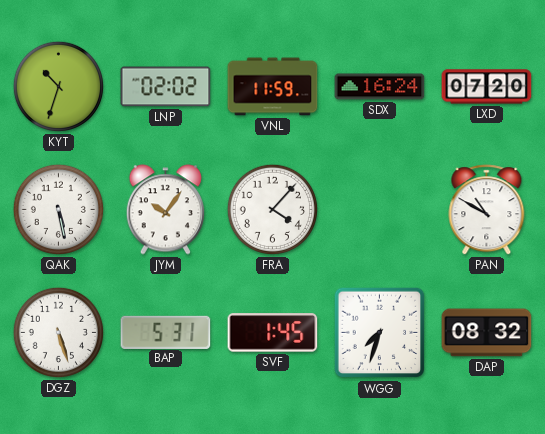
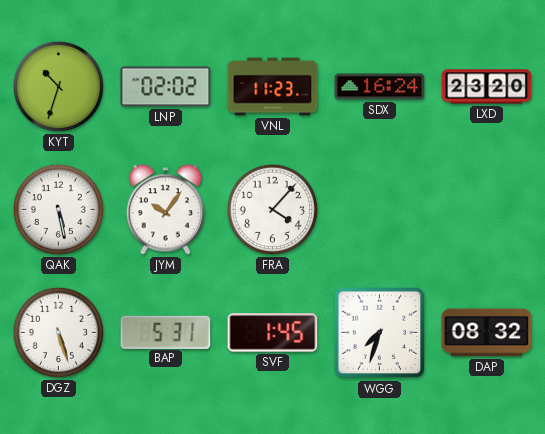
VNL: 11:59 -> 11:23
LXD: 07:20 -> 23:20
PAN: 10:50 -> none
